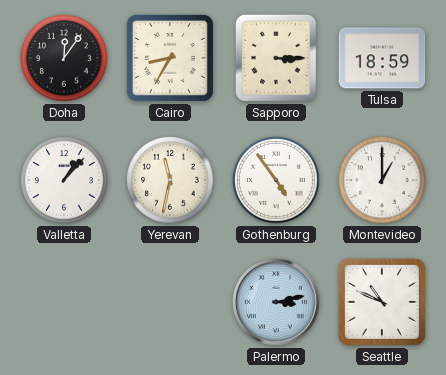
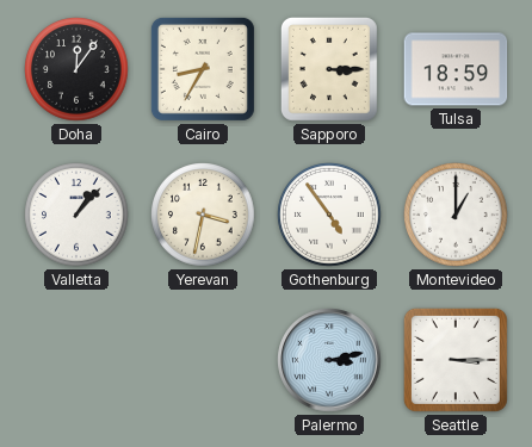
Yerevan: 11:32 -> 3:32
Seattle: 10:49 -> 3:15
